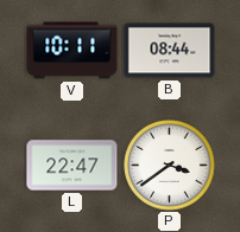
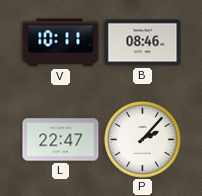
B: 08:44 -> 08:46
P: 3:39 -> 2:07
